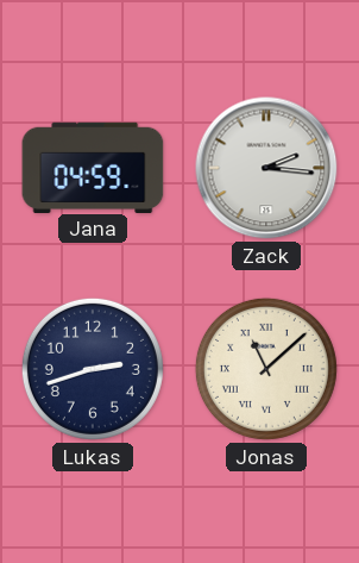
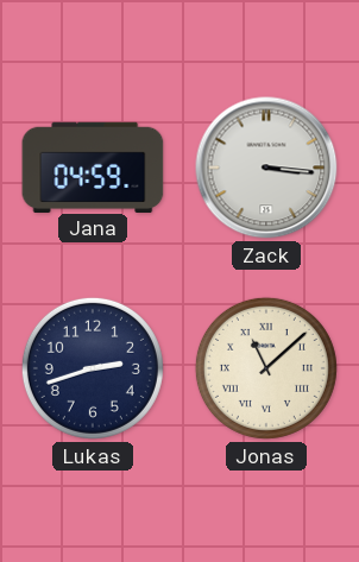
Zack: 2:16 -> 3:16
